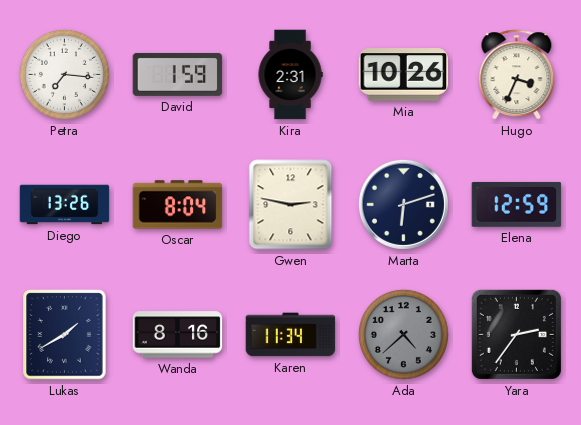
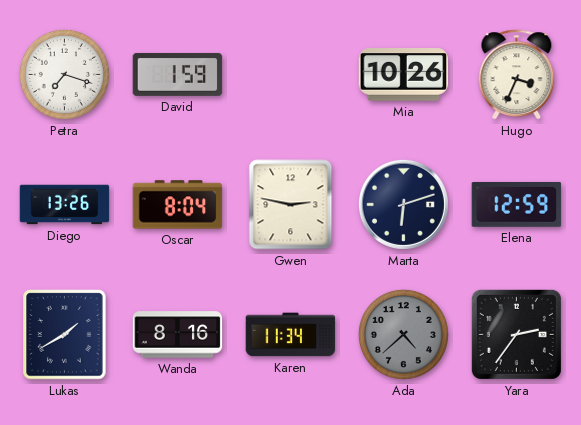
Petra: 7:16 -> 7:18
Kira: 2:31 -> none
